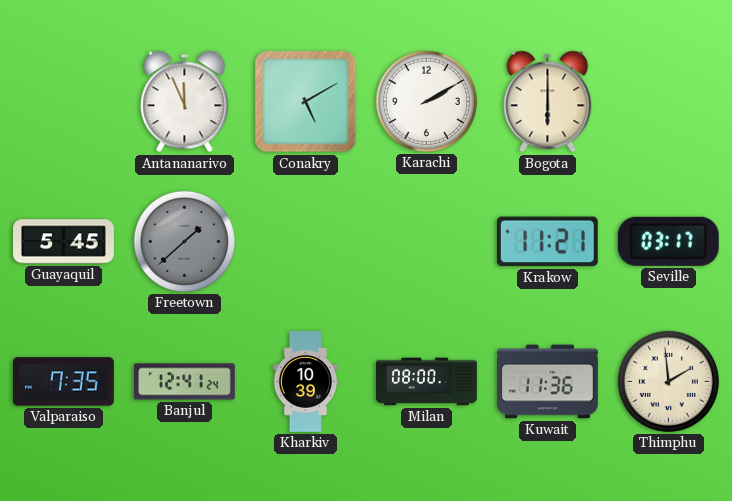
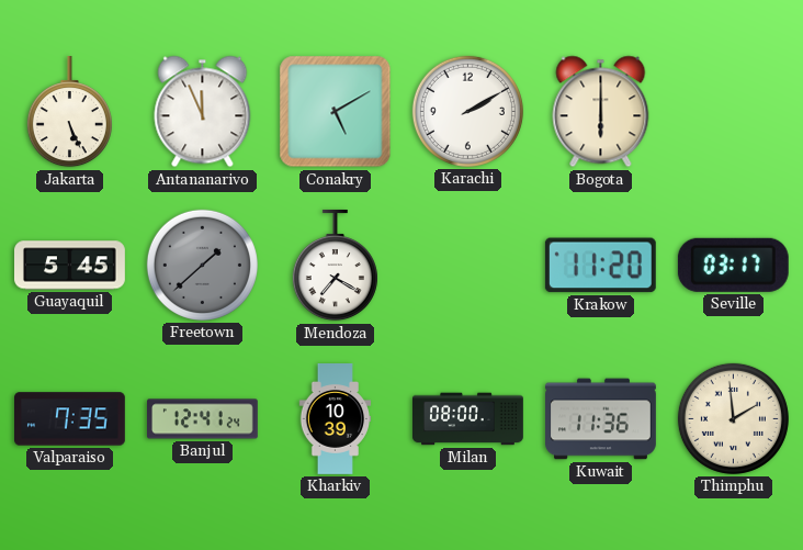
Jakarta: none -> 5:26
Mendoza: none -> 7:20
Krakow: 11:21 -> 11:20
